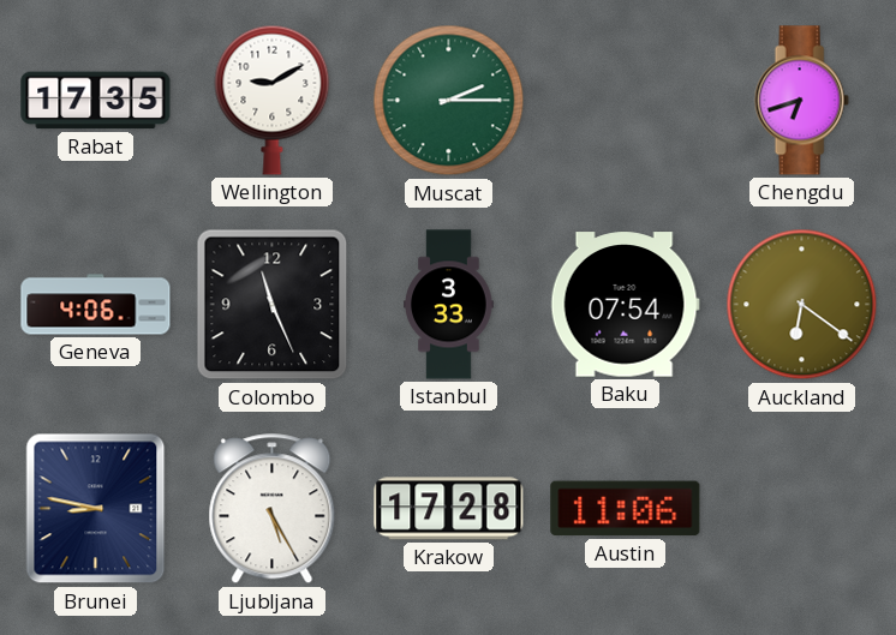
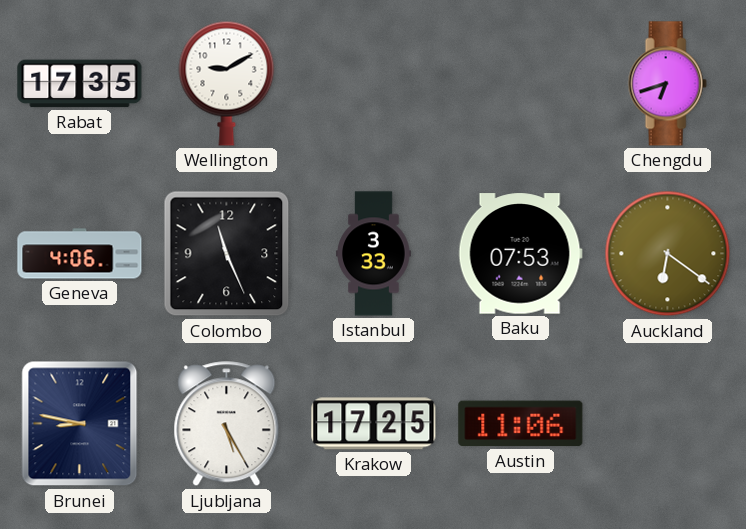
Muscat: 2:15 -> none
Baku: 07:54 -> 07:53
Krakow: 17:28 -> 17:25
